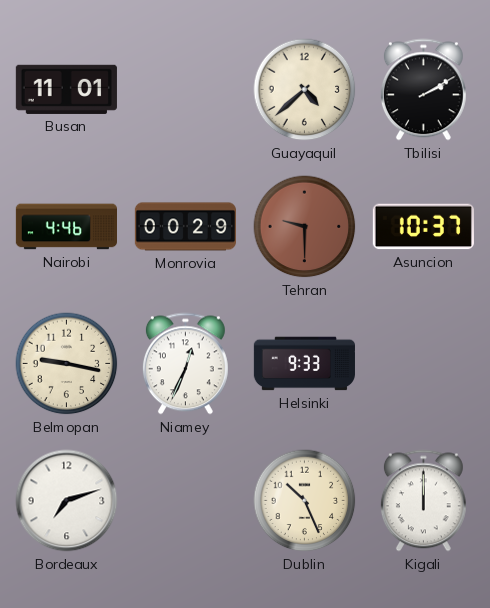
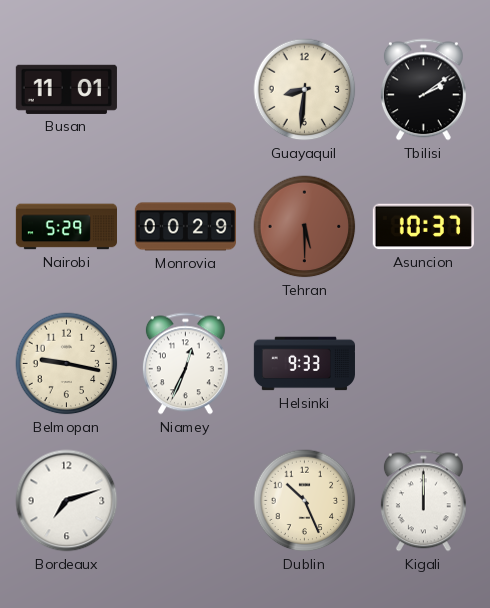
Guayaquil: 4:38 -> 8:31
Tbilisi: 2:10 -> 2:09
Nairobi: 4:46 -> 5:29
Tehran: 9:30 -> 5:30
